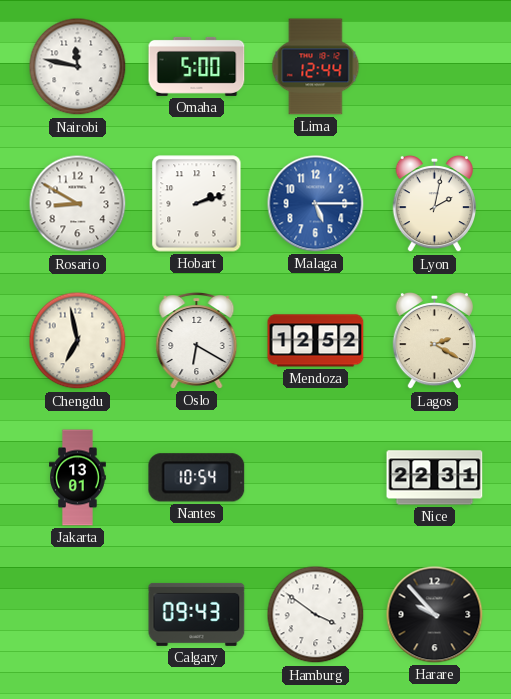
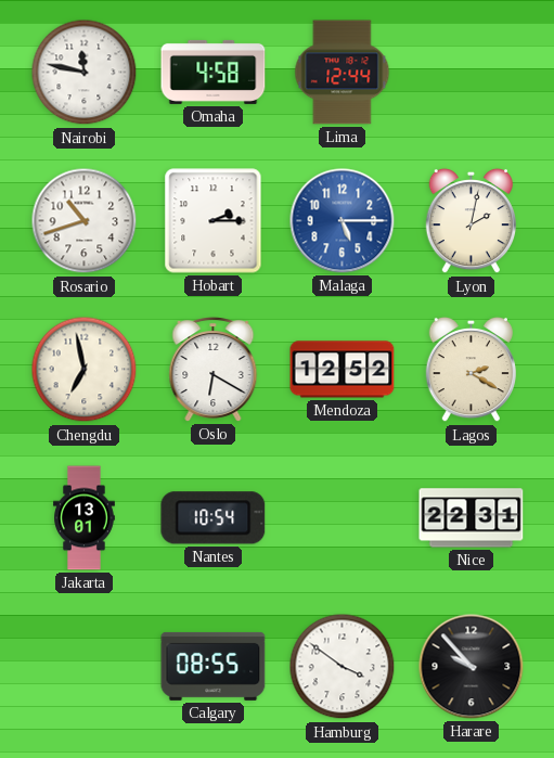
Omaha: 5:00 -> 4:58
Rosario: 8:50 -> 10:42
Hobart: 2:12 -> 2:15
Calgary: 09:43 -> 08:55
